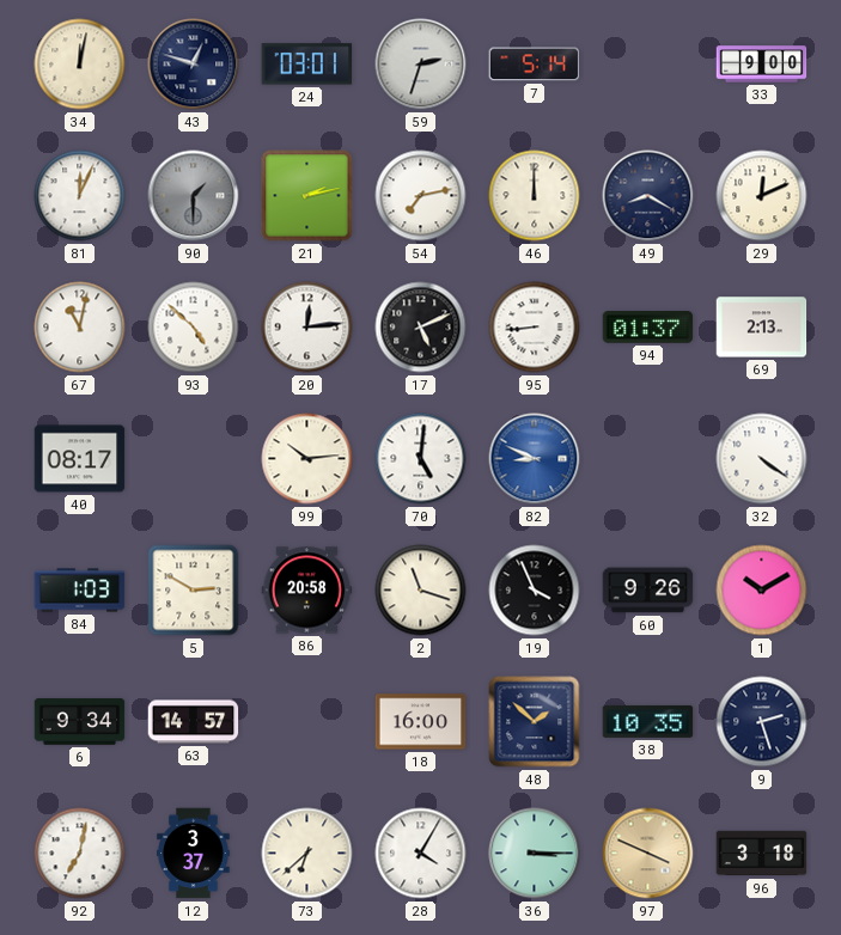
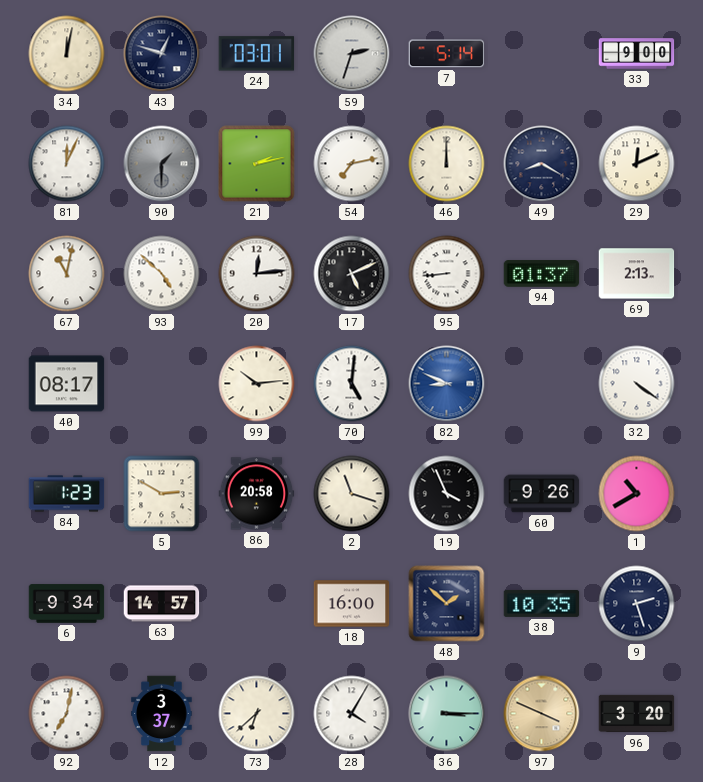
84: 1:03 -> 1:23
1: 10:10 -> 10:40
96: 3:18 -> 3:20
